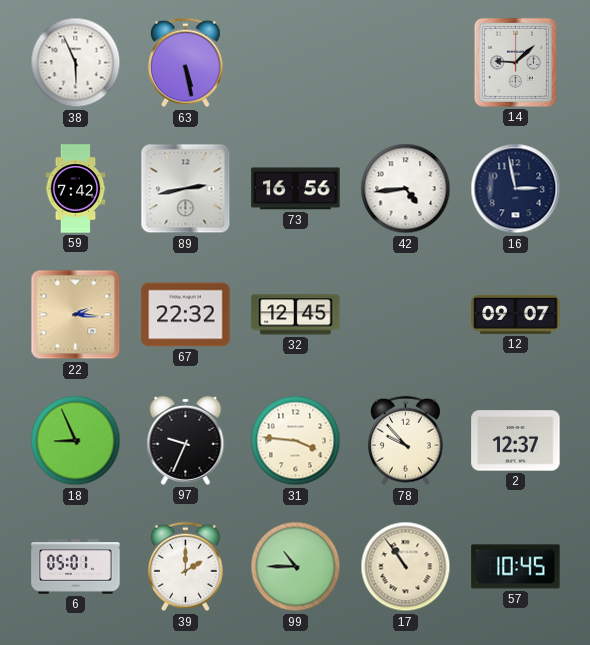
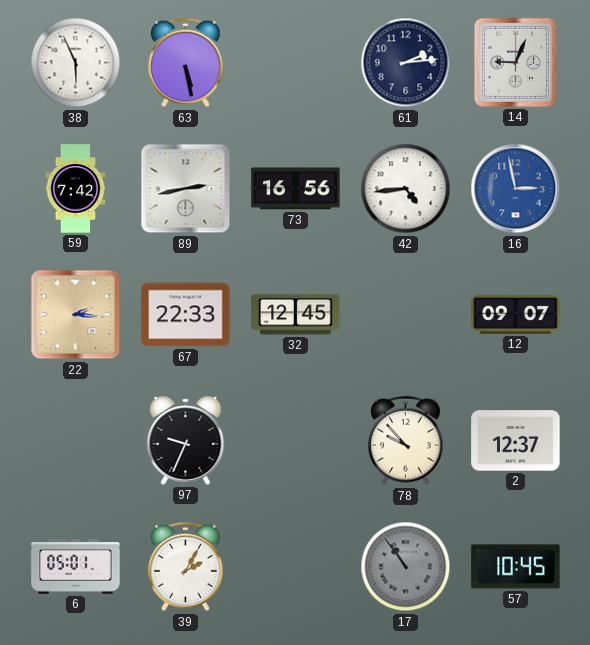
61: none -> 2:14
14: 9:08 -> 9:04
16 dial: navy -> blue
67: 22:32 -> 22:33
18: 8:56 -> none
31: 3:46 -> none
39: 2:00 -> 2:05
99: 10:45 -> none
17 dial: cream -> grey
